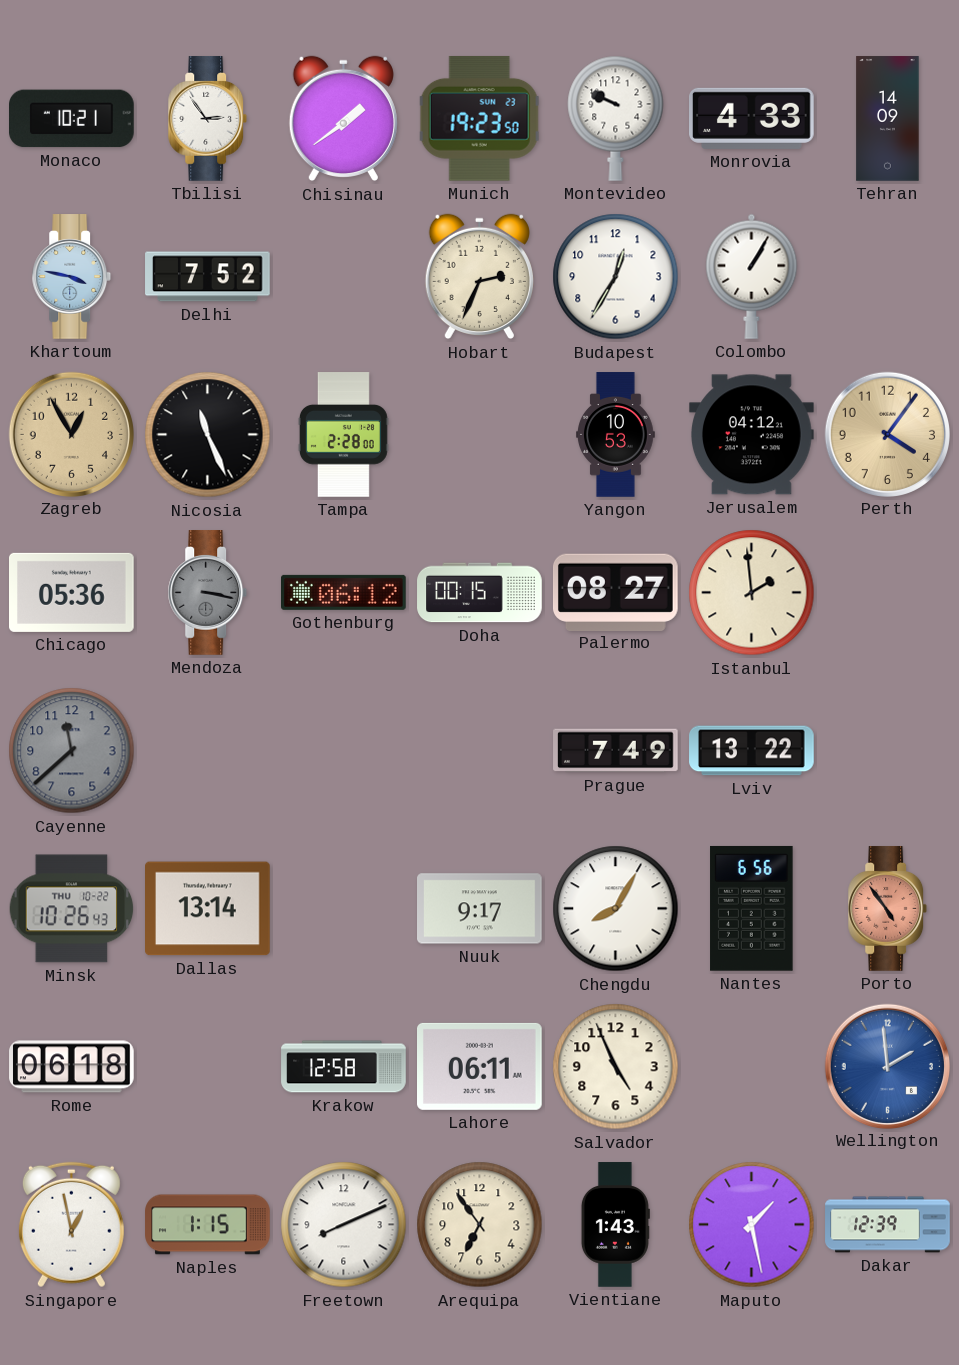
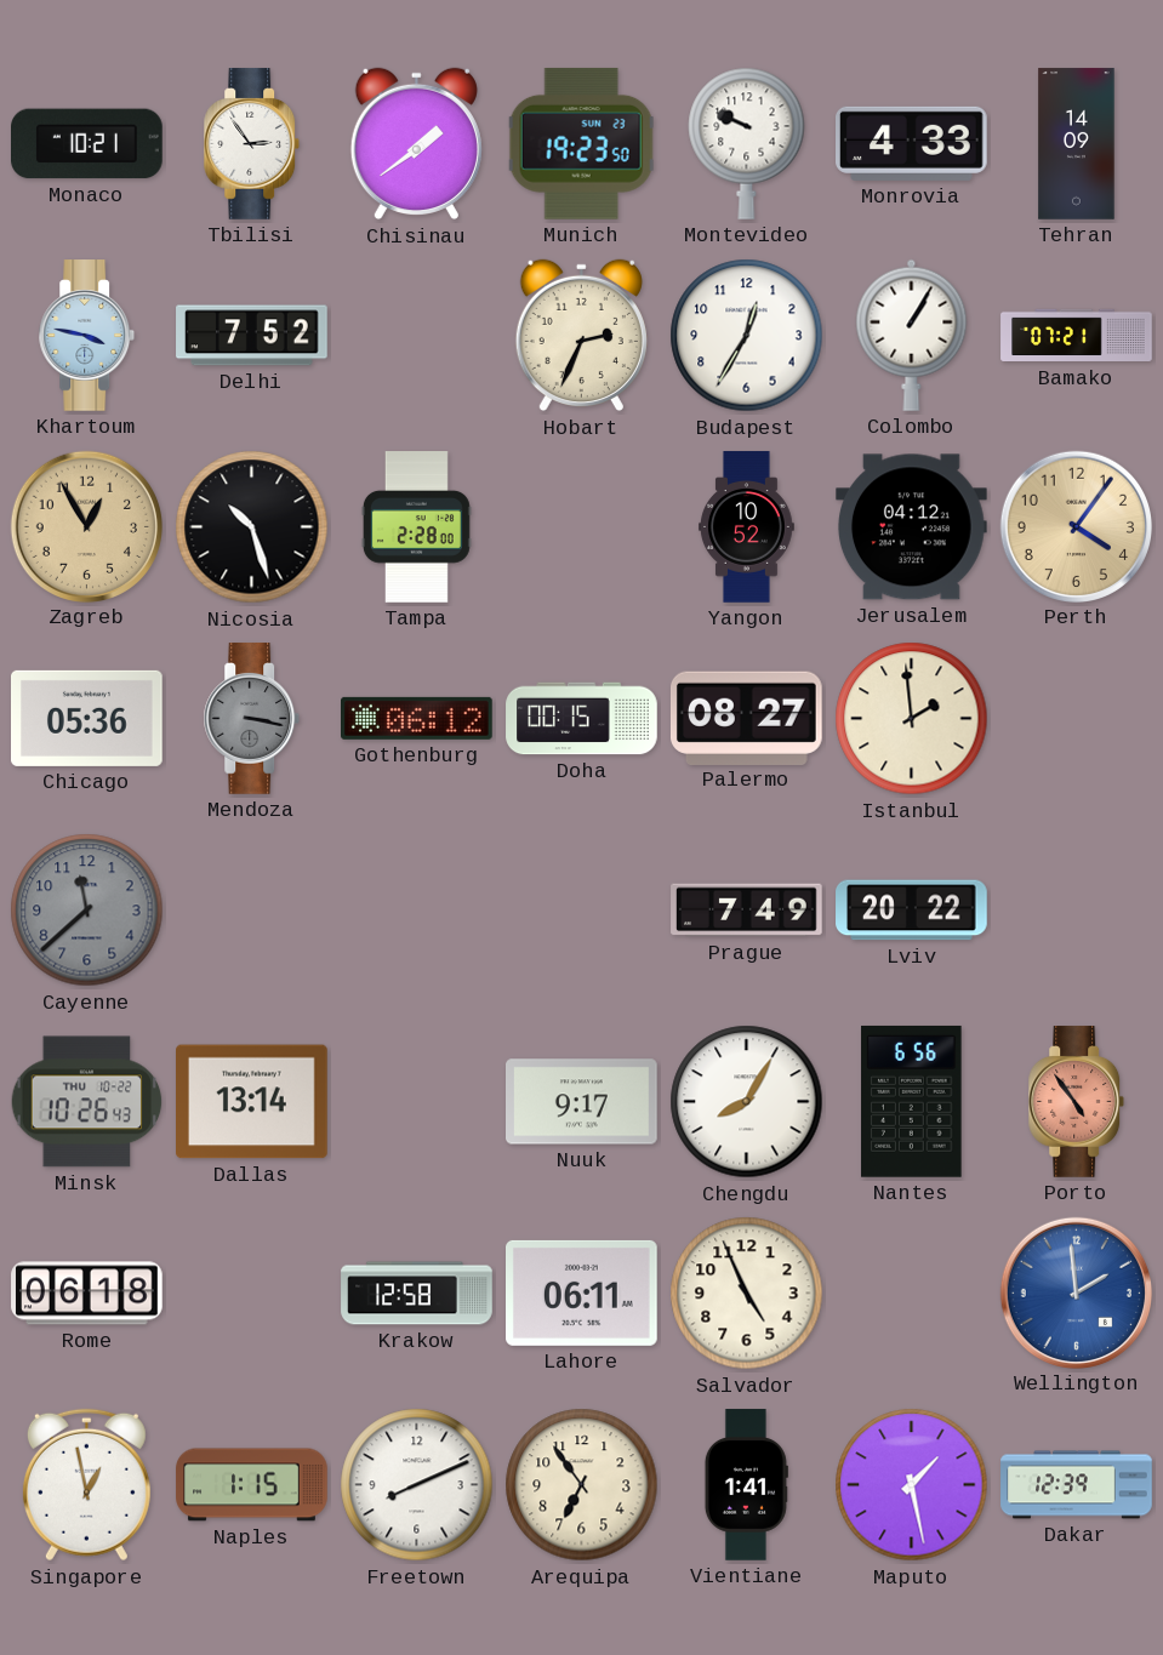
Bamako: none -> 07:21
Nicosia: 11:26 -> 10:27
Yangon: 10:53 -> 10:52
Lviv: 13:22 -> 20:22
Vientiane: 1:43 -> 1:41
